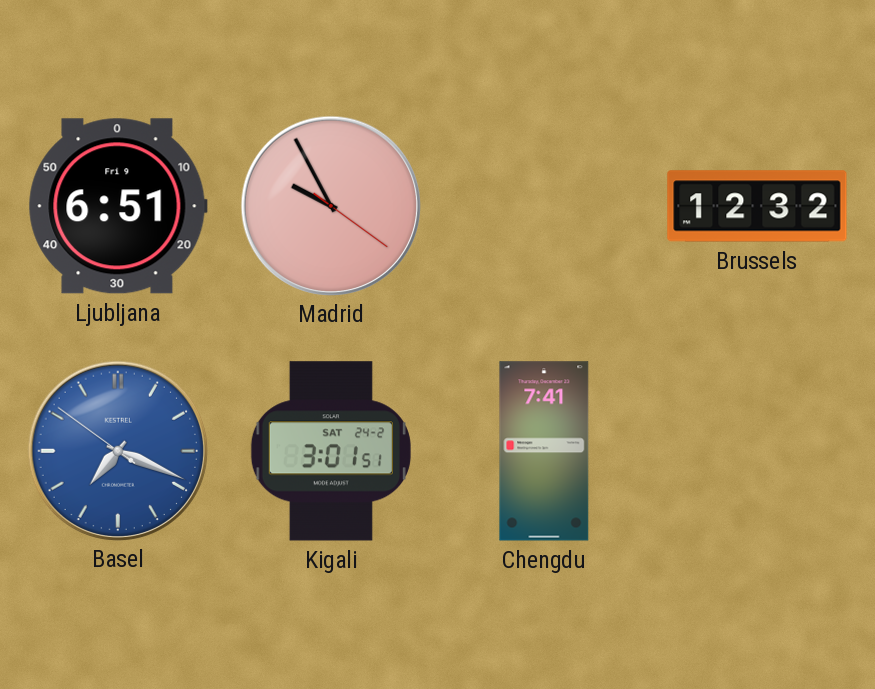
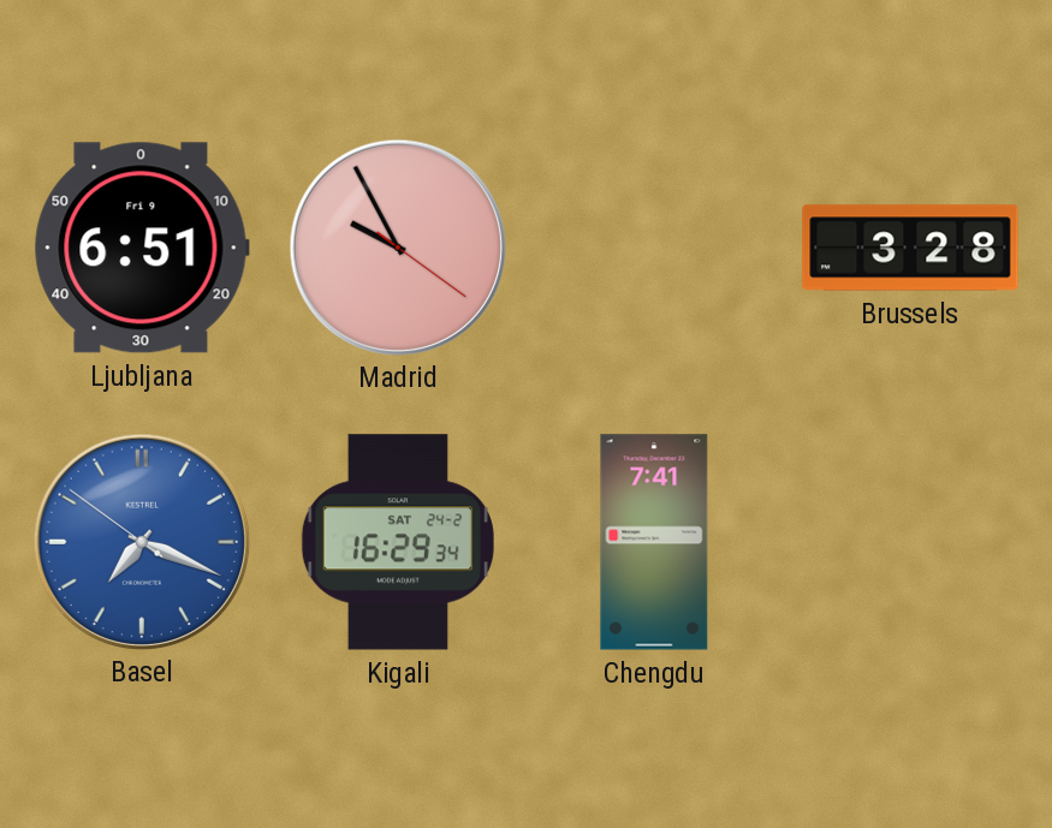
Brussels: 12:32 -> 3:28
Kigali: 3:01 -> 16:29
